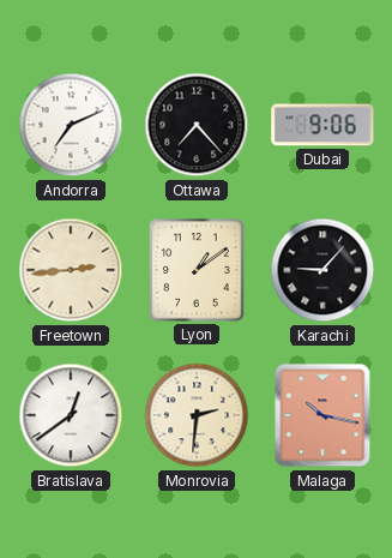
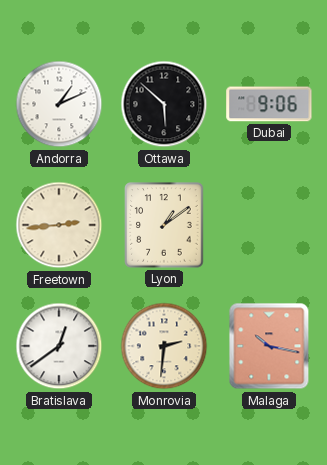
Andorra: 7:11 -> 1:11
Ottawa: 7:23 -> 5:52
Karachi: 9:07 -> none
